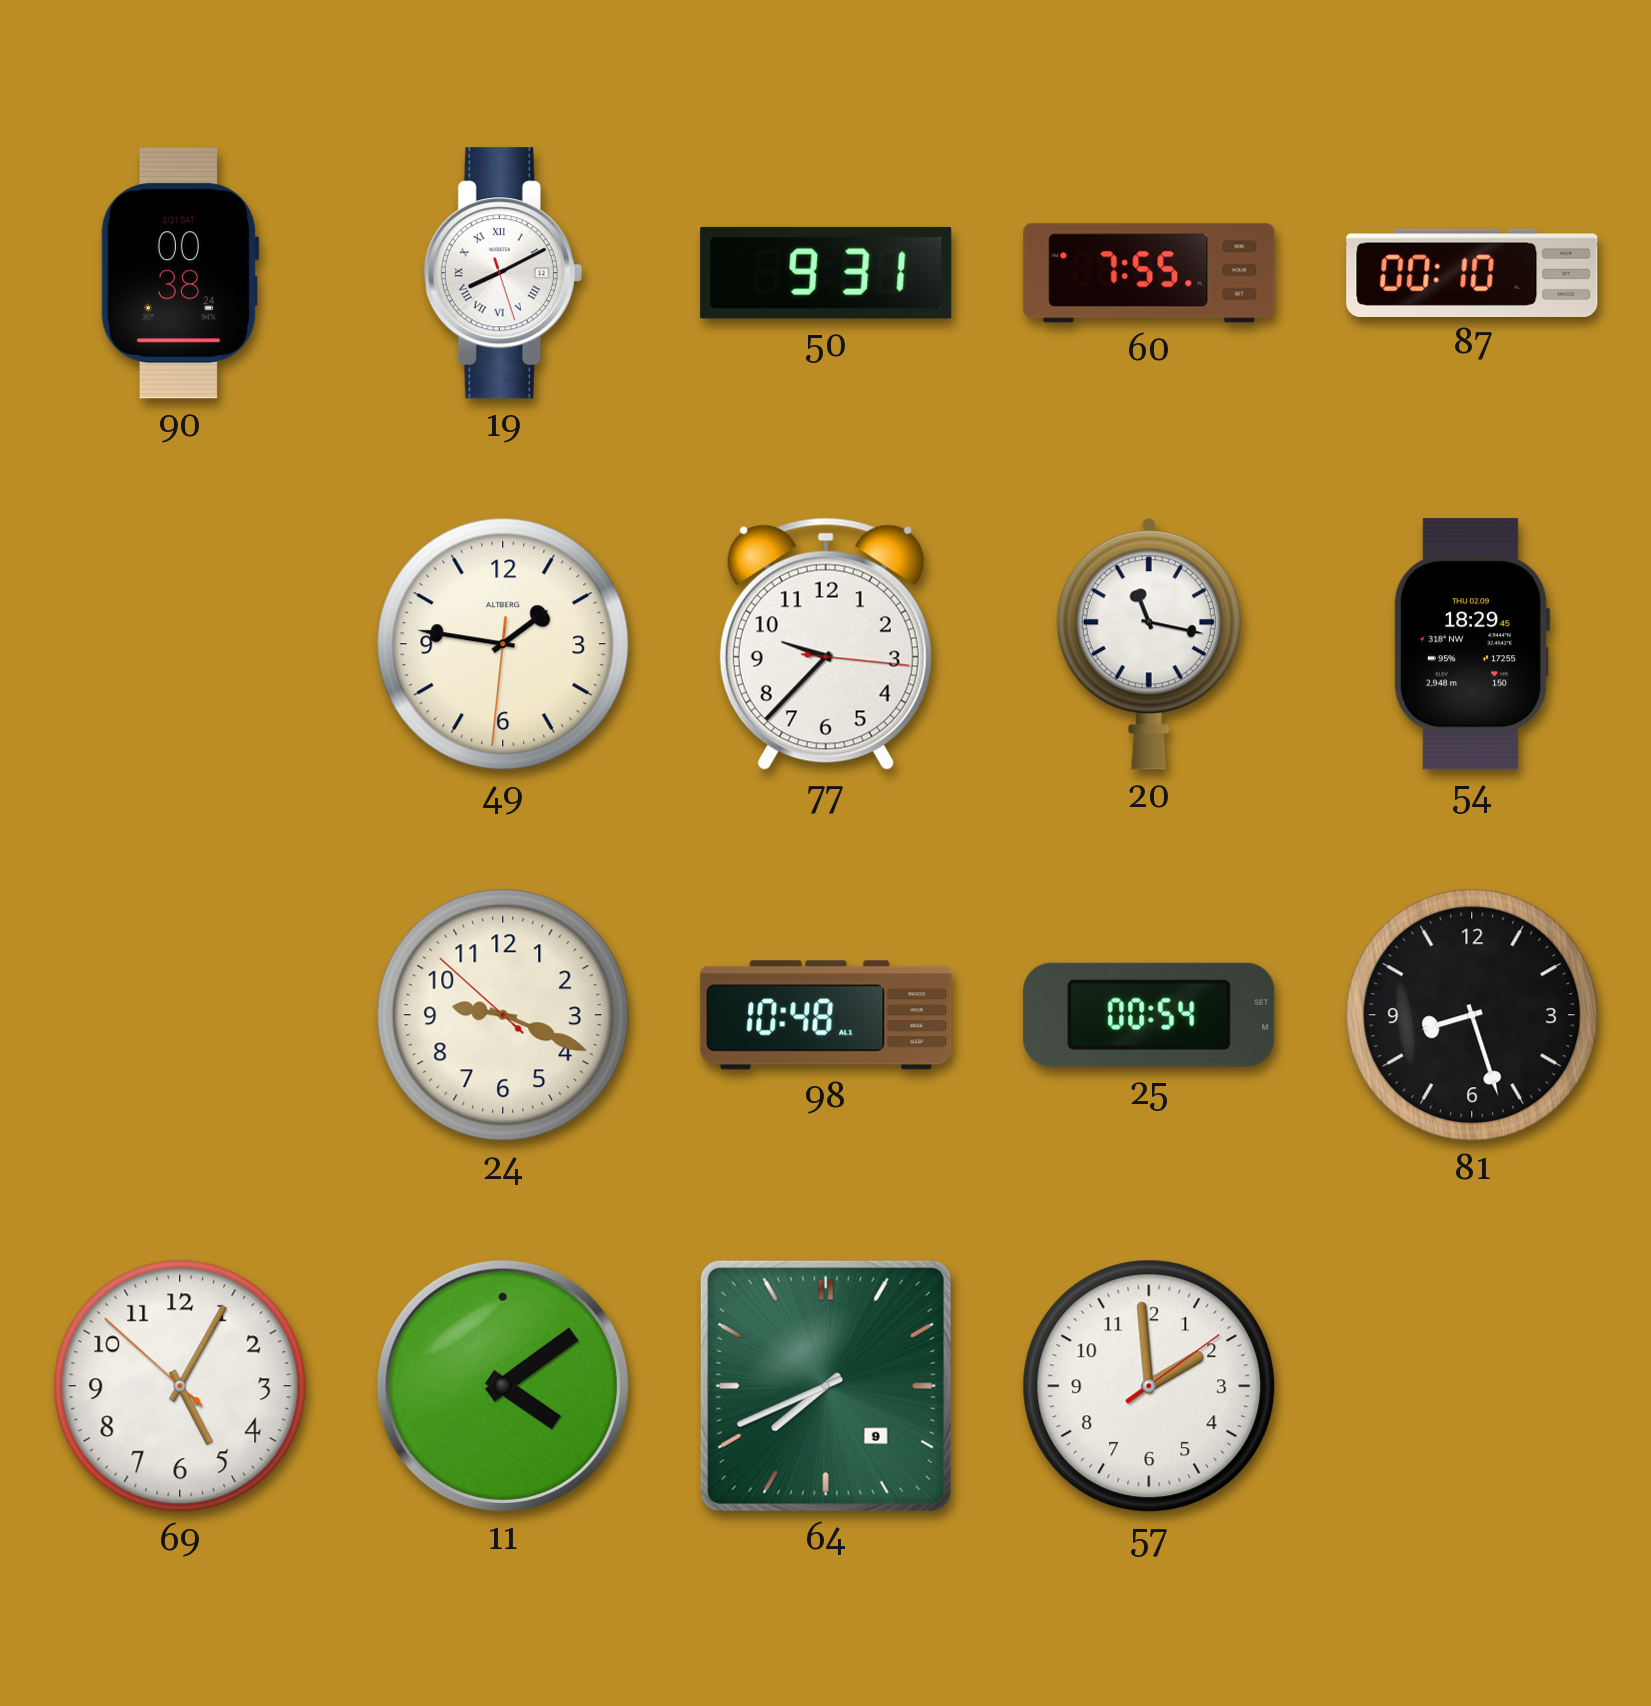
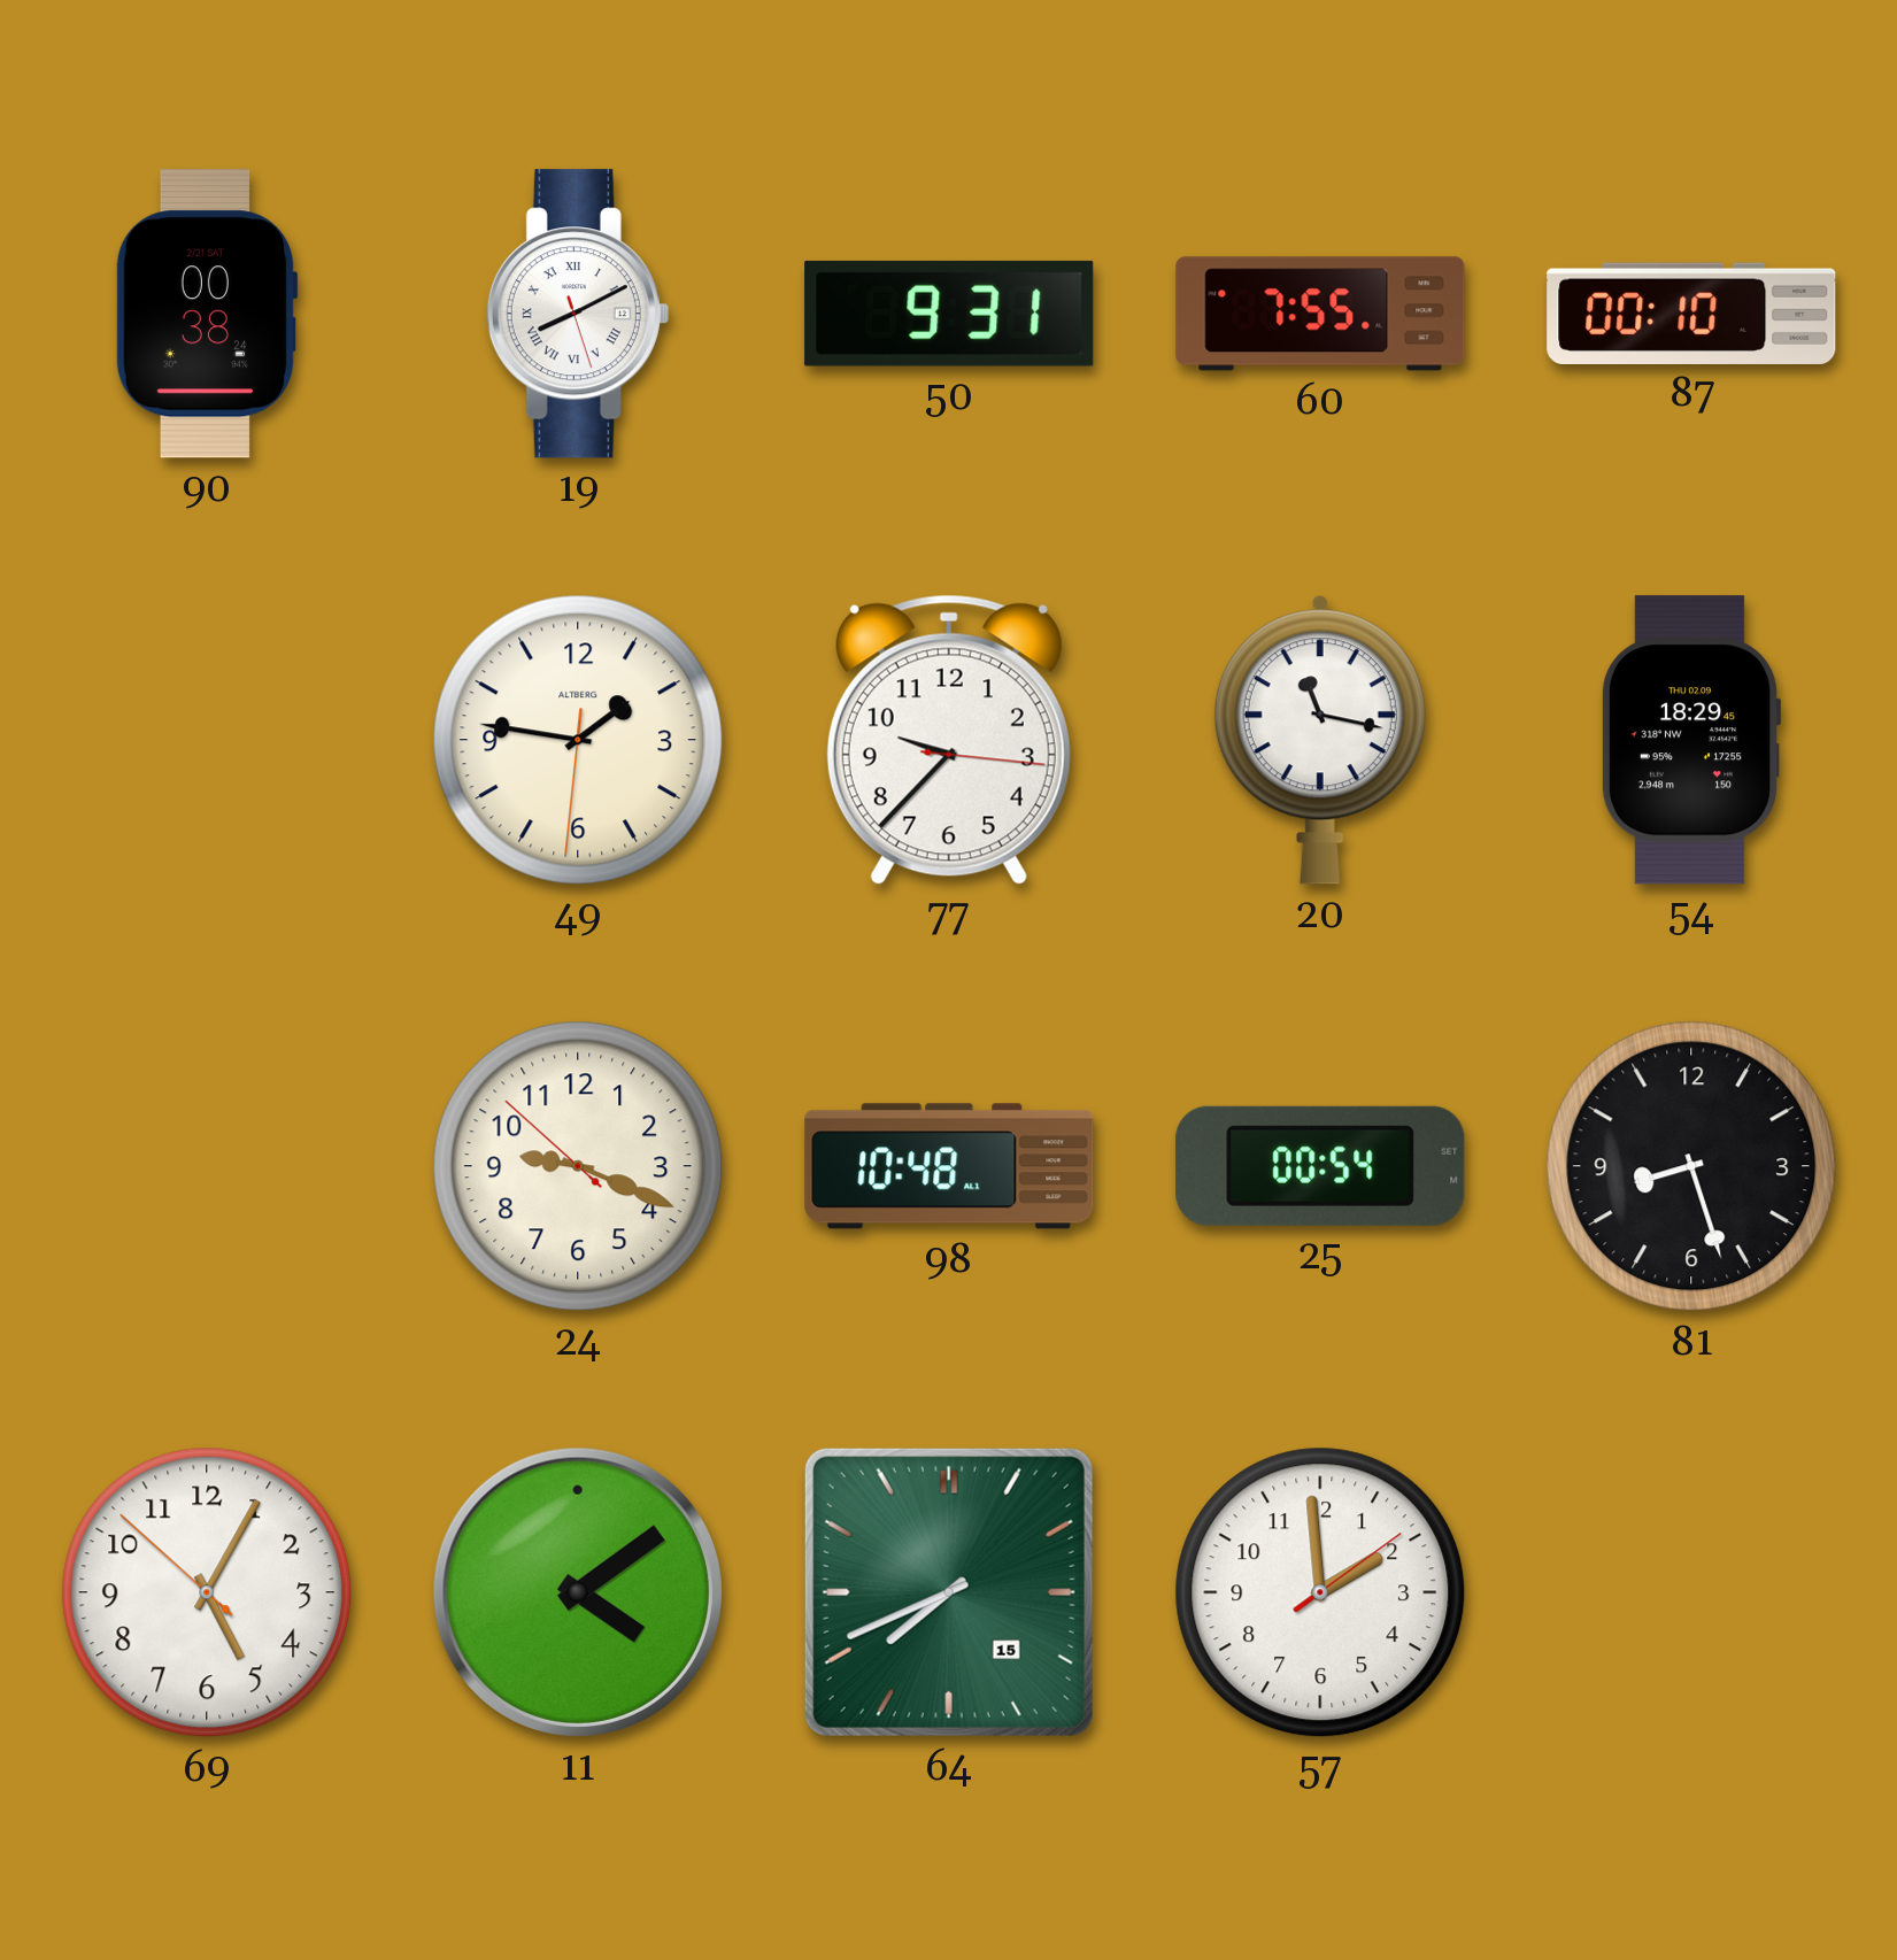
64 date: 9 -> 15
